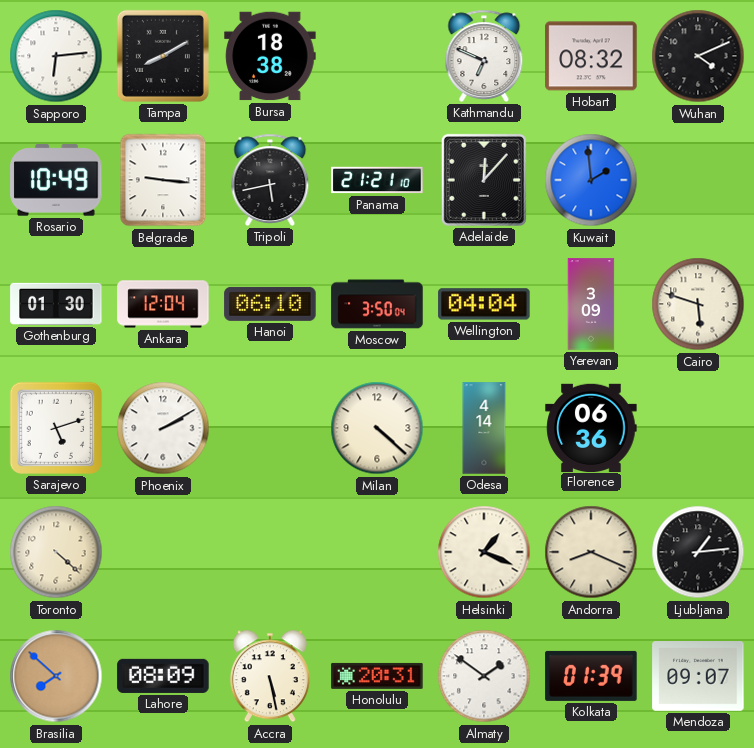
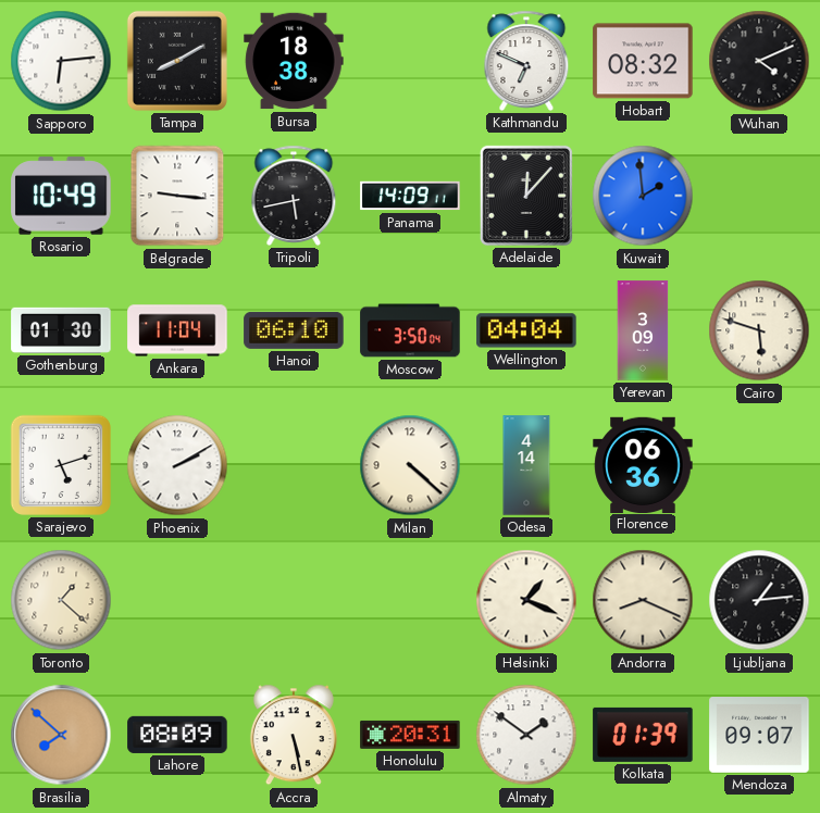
Panama: 21:21 -> 14:09
Ankara: 12:04 -> 11:04
Toronto: 4:22 -> 1:22
